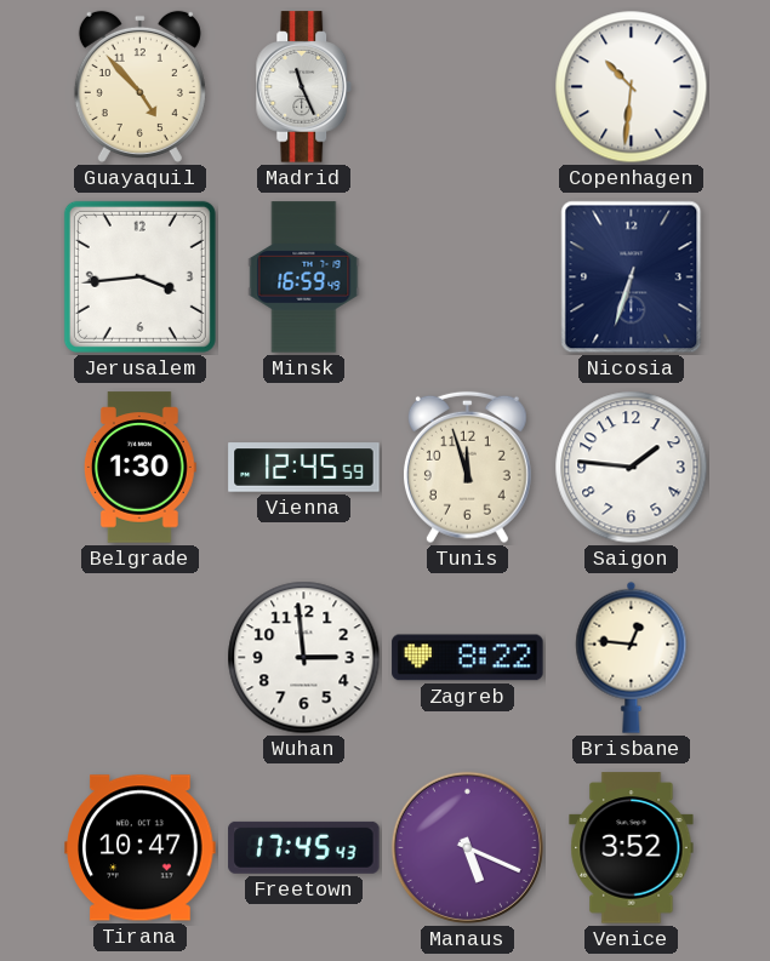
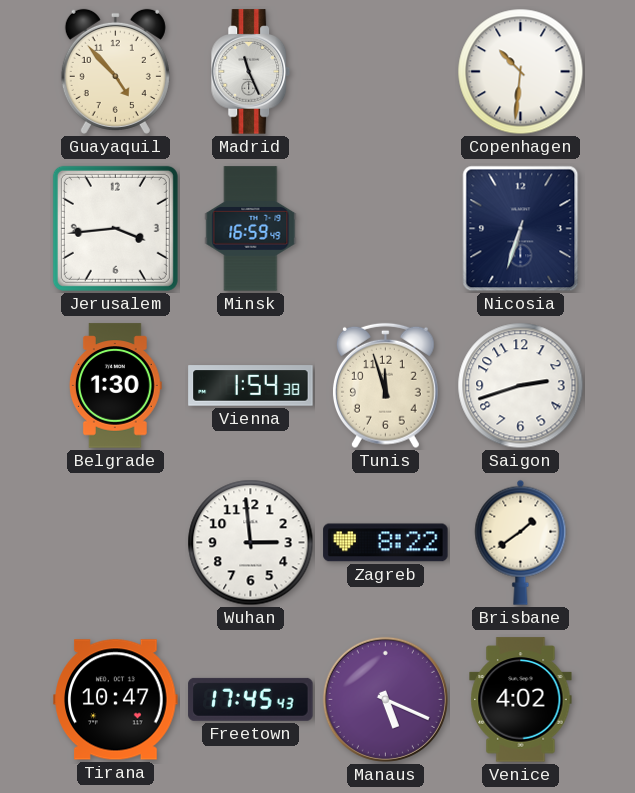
Vienna: 12:45 -> 1:54
Saigon: 1:46 -> 2:42
Brisbane: 12:46 -> 1:39
Venice: 3:52 -> 4:02
